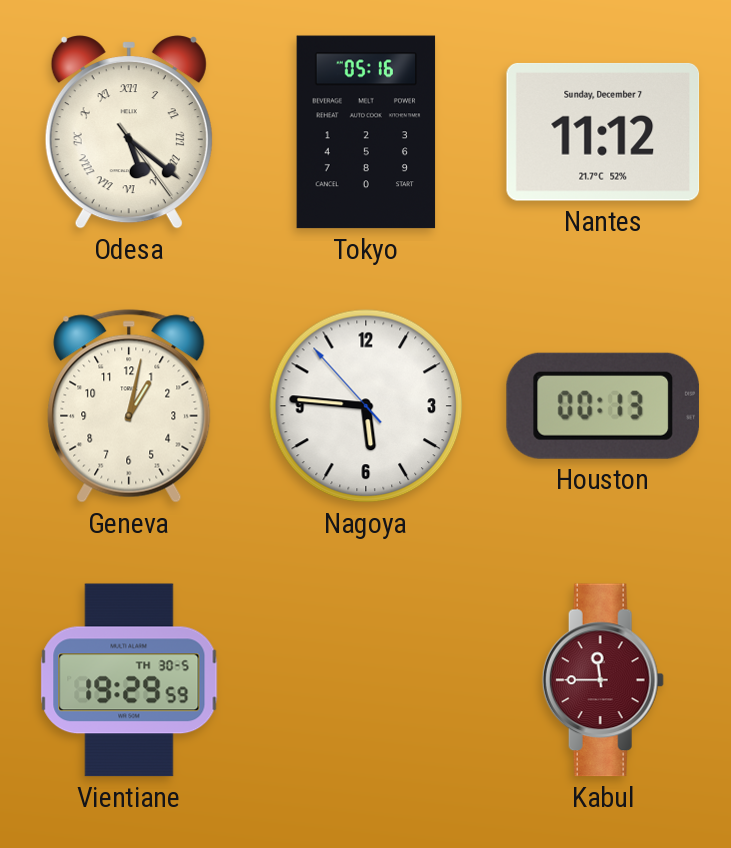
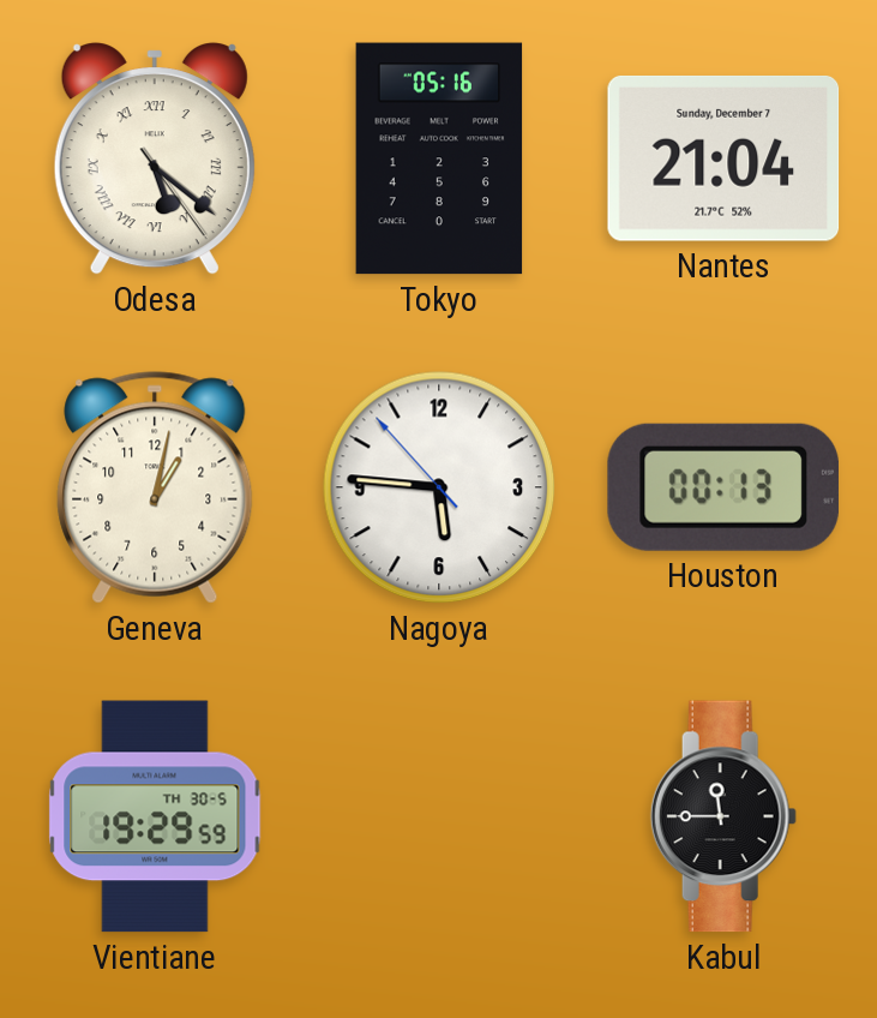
Nantes: 11:12 -> 21:04
Kabul dial: burgundy -> black
